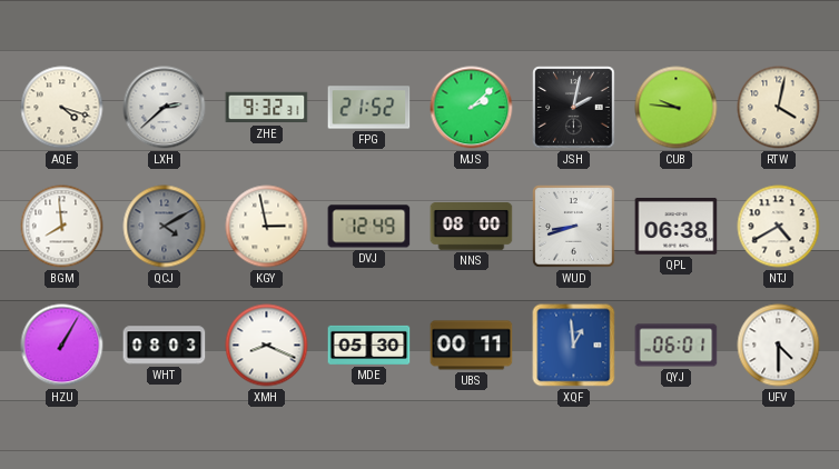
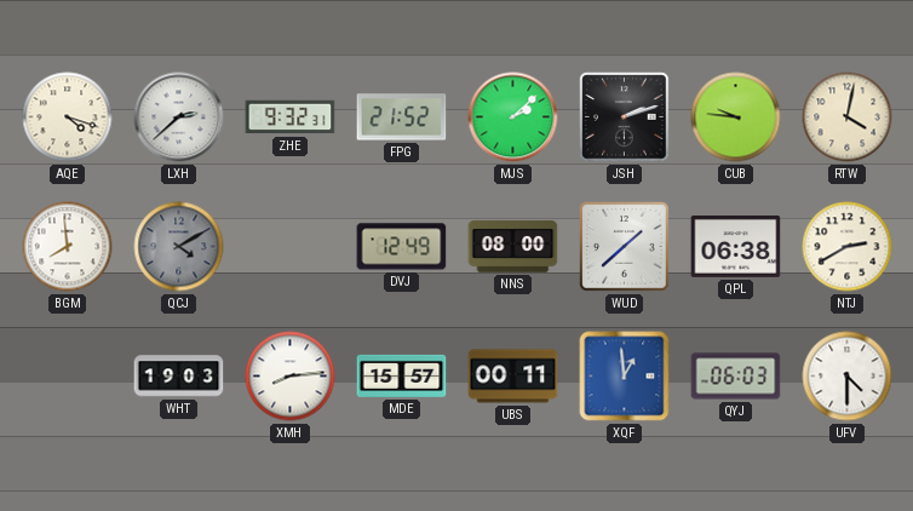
JSH: 2:02 -> 2:12
KGY: 2:58 -> none
WUD: 8:42 -> 1:38
NTJ: 4:40 -> 2:40
HZU: 1:05 -> none
WHT: 08:03 -> 19:03
XMH: 8:19 -> 8:14
MDE: 05:30 -> 15:57
QYJ: 06:01 -> 06:03
